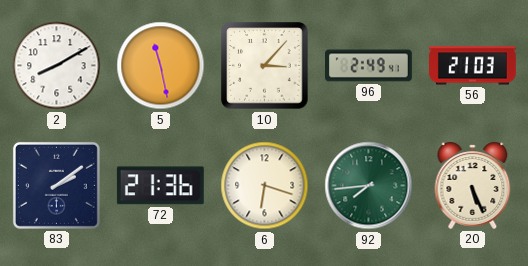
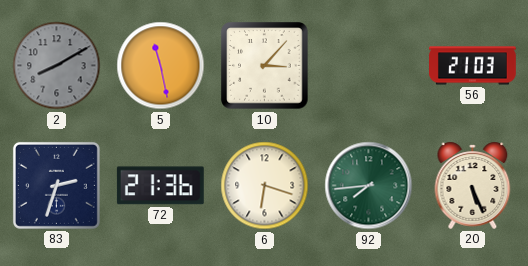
2 dial: white -> grey
96: 2:49 -> none
83: 2:09 -> 2:33
